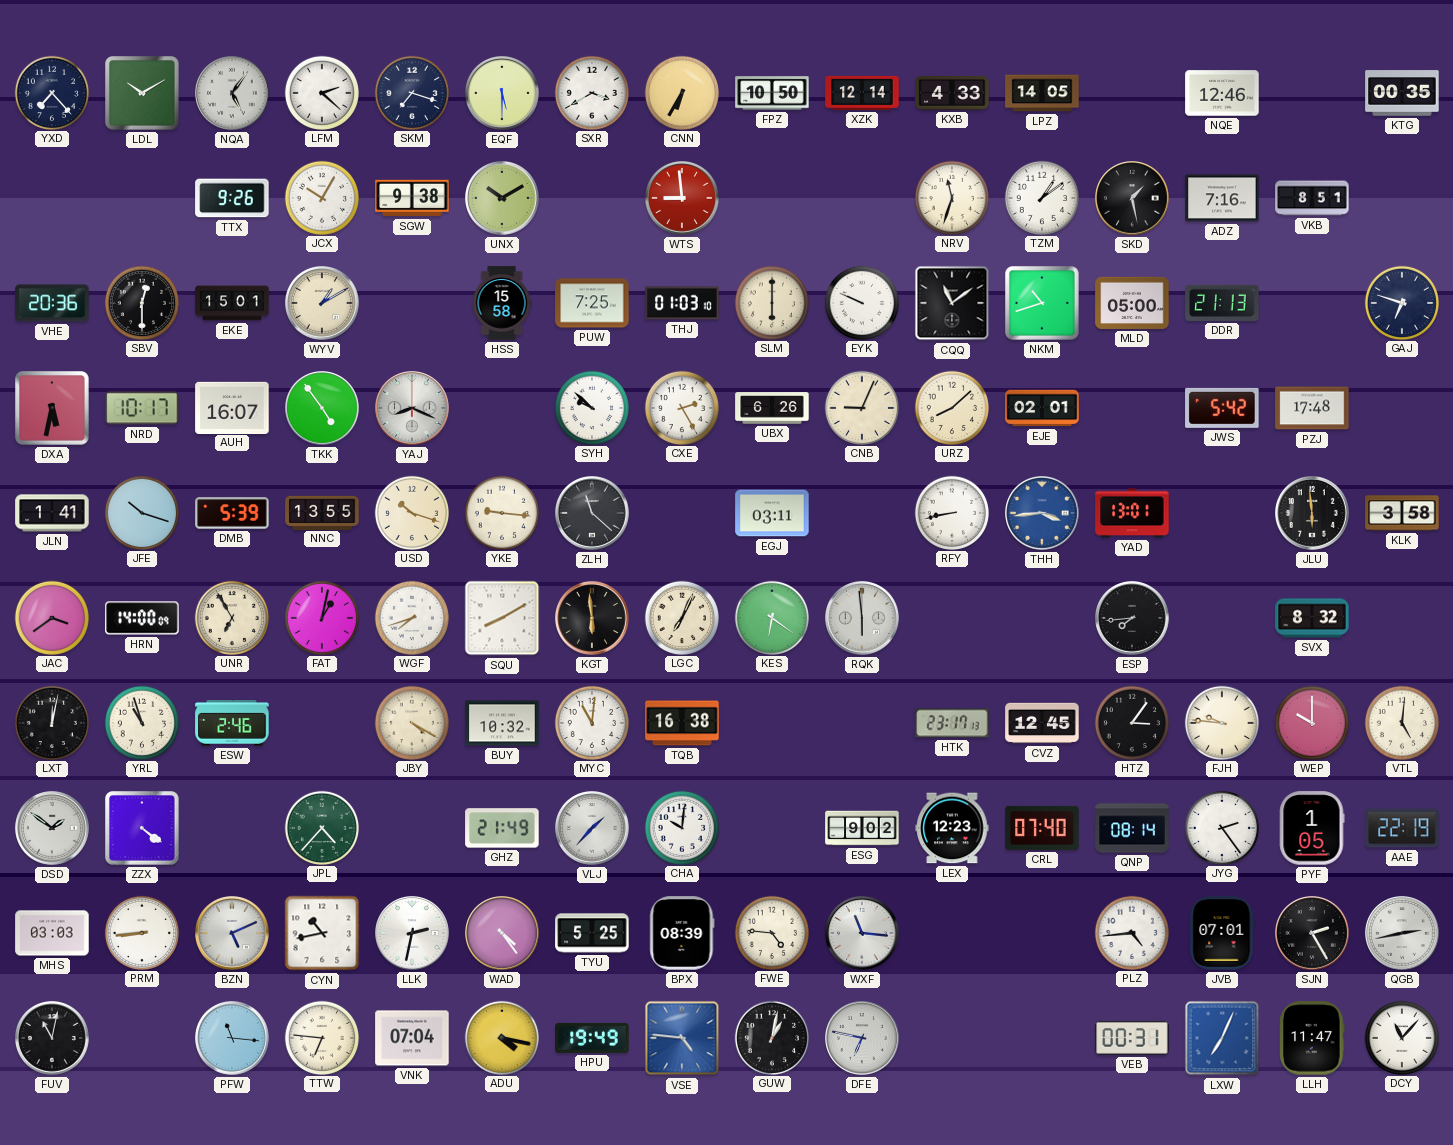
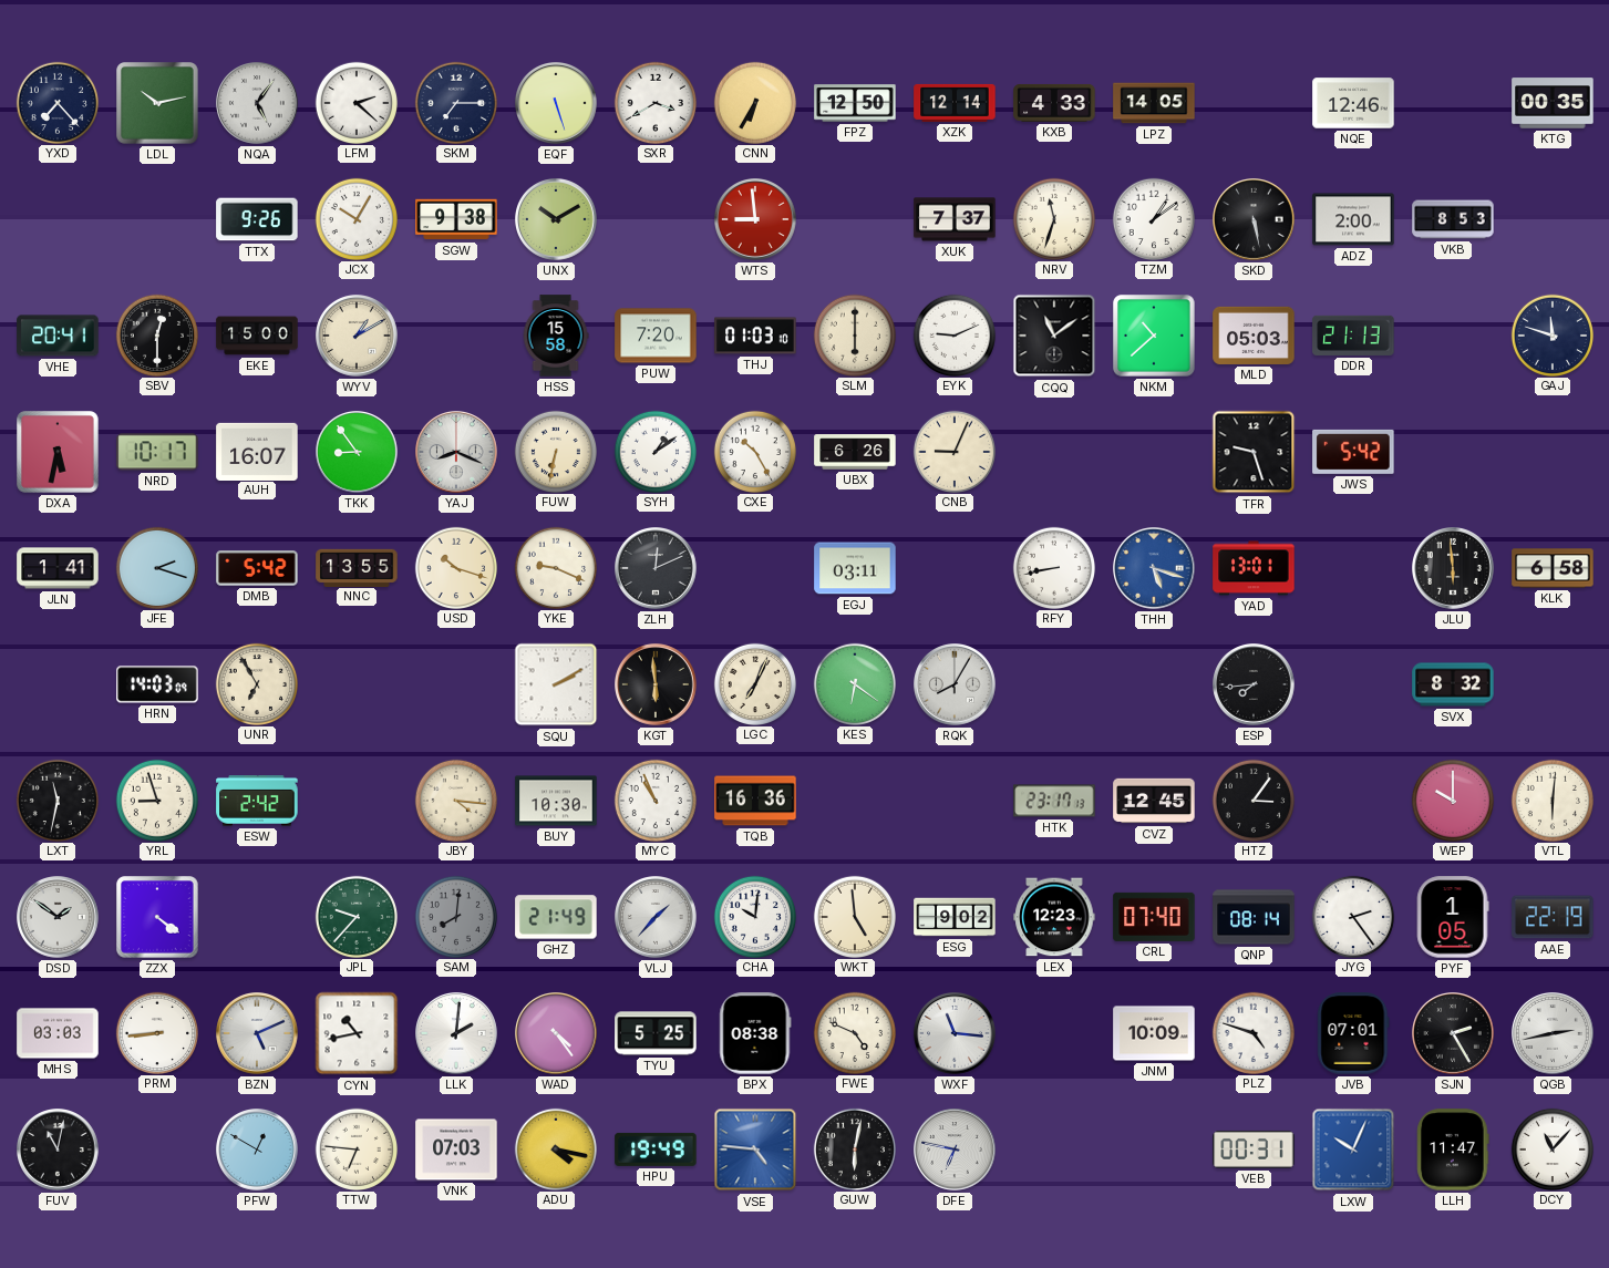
LDL: 10:10 -> 10:13
SKM: 7:18 -> 7:15
EQF: 5:30 -> 5:27
FPZ: 10:50 -> 12:50
XUK: none -> 7:37
SKD: 1:28 -> 5:28
ADZ: 7:16 -> 2:00
VKB: 8:51 -> 8:53
VHE: 20:36 -> 20:41
EKE: 15:01 -> 15:00
PUW: 7:25 -> 7:20
EYK: 9:49 -> 9:11
NKM: 10:42 -> 10:38
MLD: 05:00 -> 05:03
GAJ: 6:48 -> 11:48
TKK: 4:54 -> 8:54
FUW: none -> 6:32
SYH: 9:52 -> 1:09
CXE: 2:25 -> 10:25
URZ: 8:08 -> none
EJE: 02:01 -> none
TFR: none -> 9:27
PZJ: 17:48 -> none
JFE: 10:18 -> 2:18
DMB: 5:39 -> 5:42
YKE: 9:16 -> 9:19
ZLH: 11:22 -> 12:11
THH: 3:44 -> 5:18
KLK: 3:58 -> 6:58
JAC: 3:39 -> none
HRN: 14:00 -> 14:03
FAT: 1:02 -> none
WGF: 7:42 -> none
SQU: 8:10 -> 2:10
RQK: 5:59 -> 8:05
LXT: 12:02 -> 11:32
YRL: 10:57 -> 8:57
ESW: 2:46 -> 2:42
JBY: 4:20 -> 4:16
BUY: 10:32 -> 10:30
MYC: 11:01 -> 10:56
TQB: 16:38 -> 16:36
FJH: 9:46 -> none
VTL: 5:01 -> 6:01
JPL: 4:37 -> 9:37
SAM: none -> 8:01
WKT: none -> 4:59
LLK: 2:32 -> 2:01
BPX: 08:39 -> 08:38
FWE: 4:46 -> 4:49
JNM: none -> 10:09
PLZ: 4:44 -> 4:48
PFW: 11:16 -> 12:50
VNK: 07:04 -> 07:03
GUW: 1:02 -> 6:02
LXW: 7:04 -> 10:04
